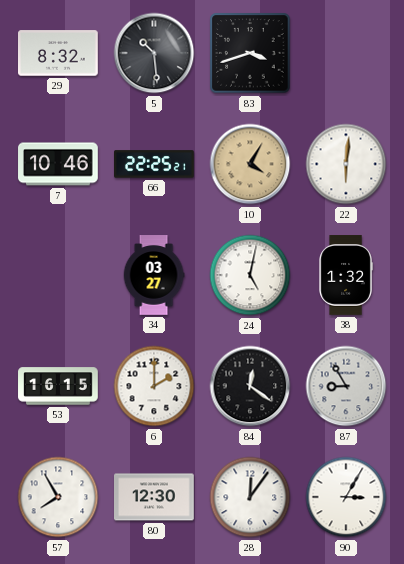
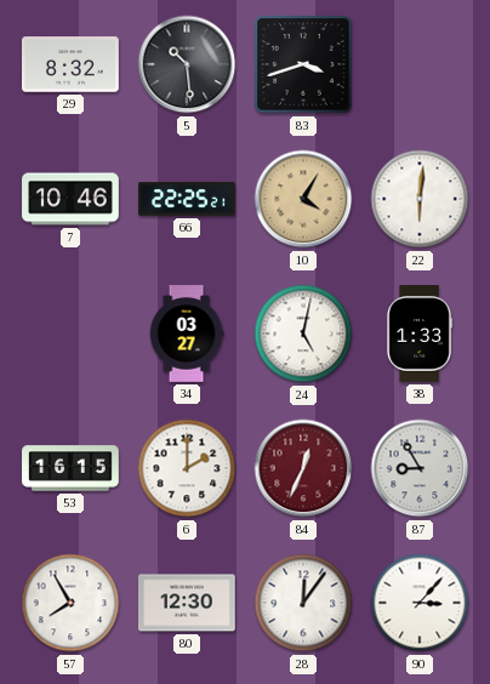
38: 1:32 -> 1:33
84: 12:21 -> 12:34
84 dial: black -> burgundy
90: 3:05 -> 3:07
